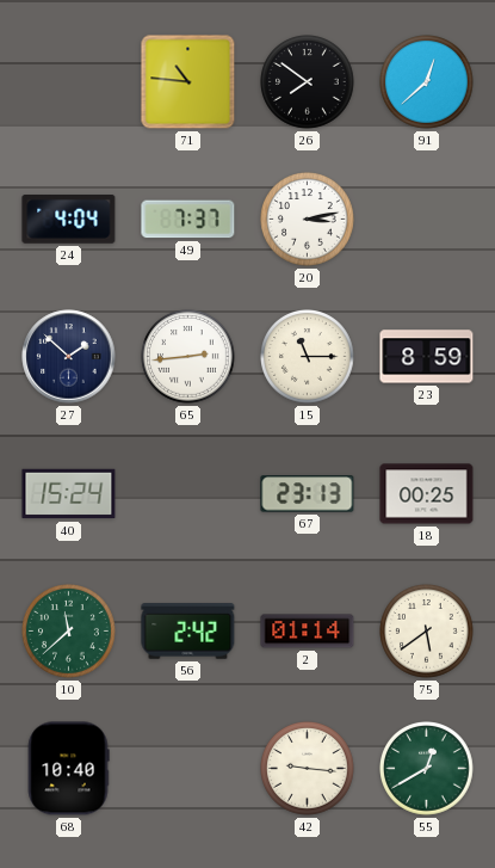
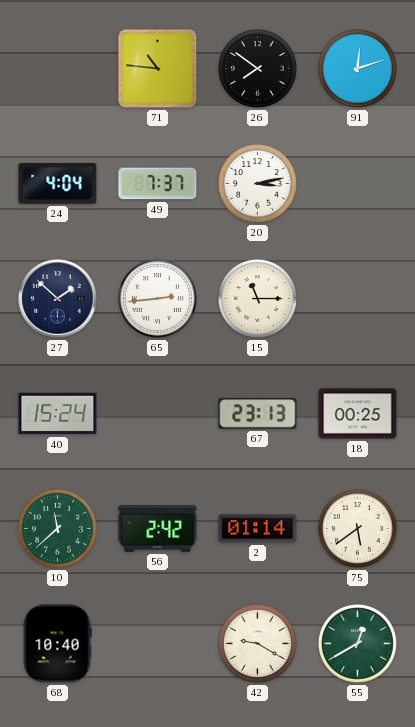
91: 12:38 -> 12:12
23: 8:59 -> none
42: 9:16 -> 9:20
